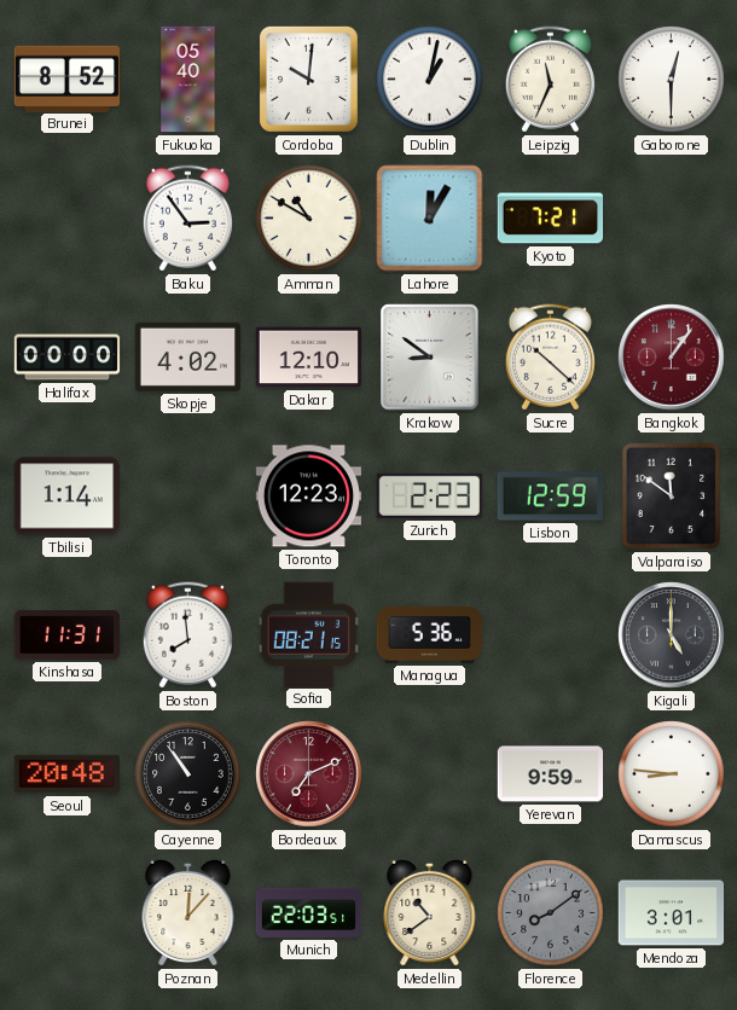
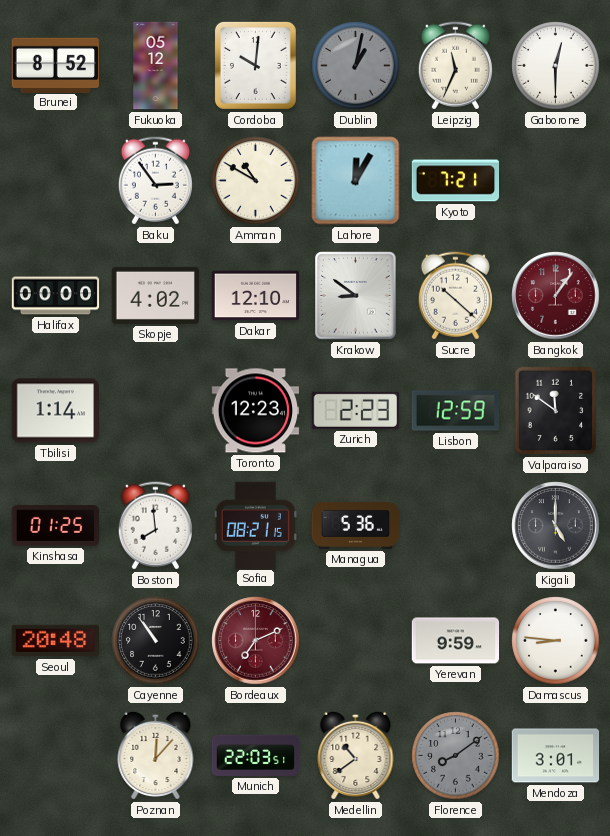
Fukuoka: 05:40 -> 05:12
Dublin dial: white -> grey
Kinshasa: 11:31 -> 01:25
